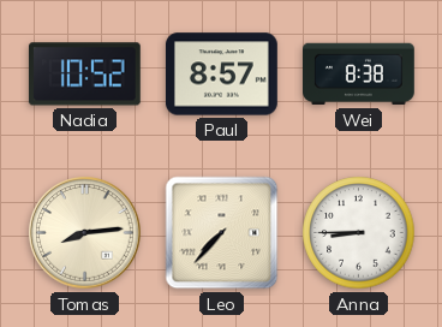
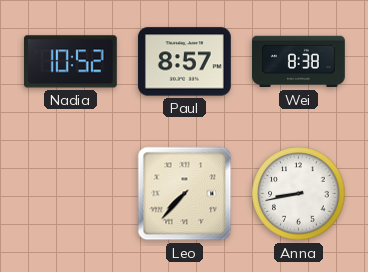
Tomas: 8:14 -> none
Anna: 8:45 -> 8:43
